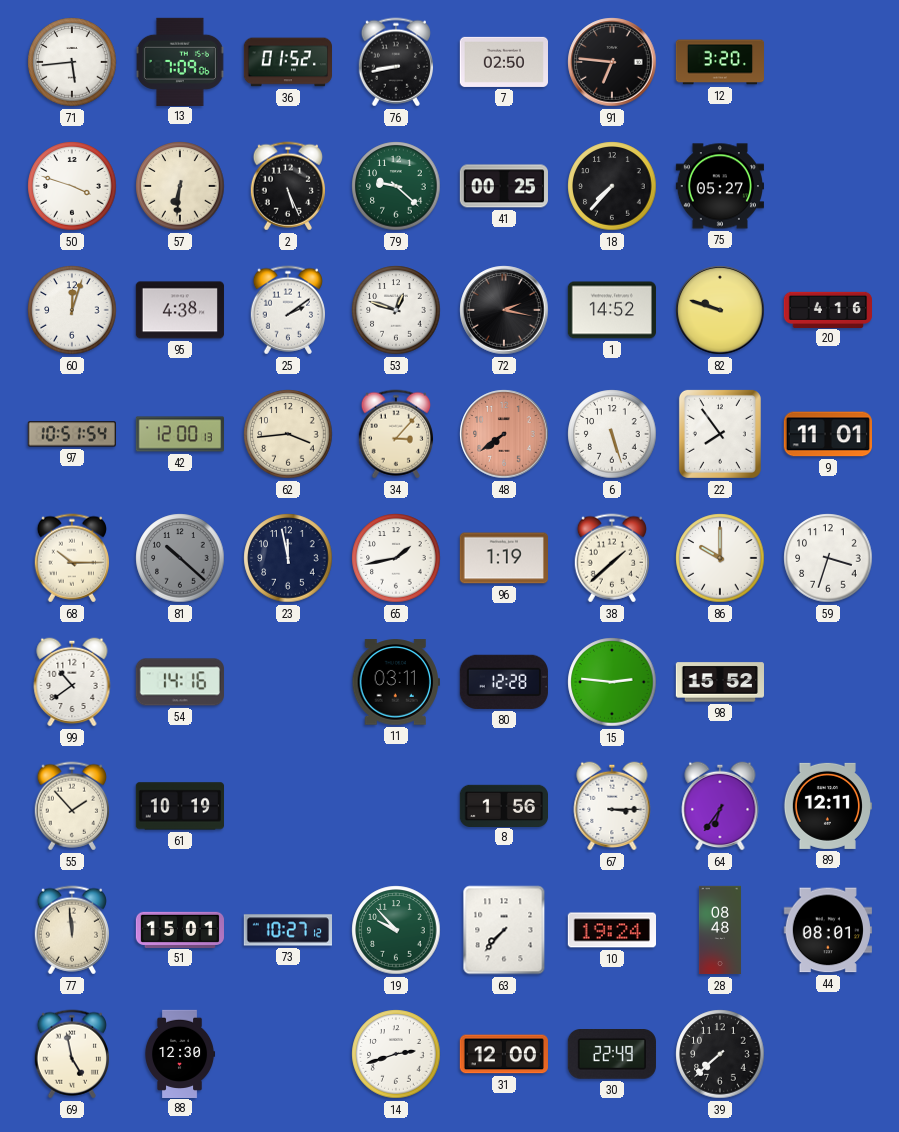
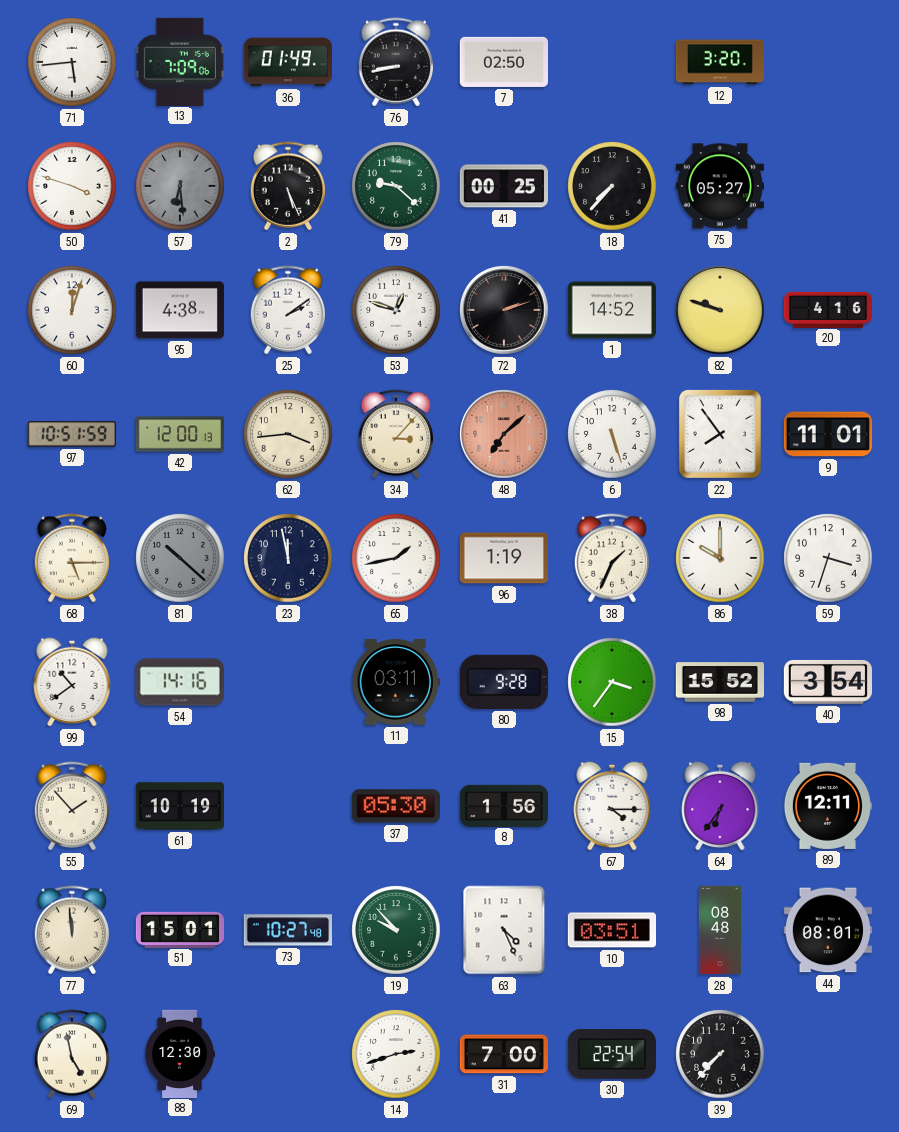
36: 01:52 -> 01:49
91: 6:46 -> none
57: 6:31 -> 6:29
57 dial: cream -> grey
72: 2:17 -> 2:12
97: 10:51:54 -> 10:51:59
48: 7:39 -> 7:08
68: 10:15 -> 5:15
38: 1:38 -> 1:34
80: 12:28 -> 9:28
15: 2:46 -> 3:36
40: none -> 3:54
37: none -> 05:30
67: 3:15 -> 4:15
73: 10:27:12 -> 10:27:48
63: 7:37 -> 4:26
10: 19:24 -> 03:51
31: 12:00 -> 7:00
30: 22:49 -> 22:54
39: 7:38 -> 7:37
